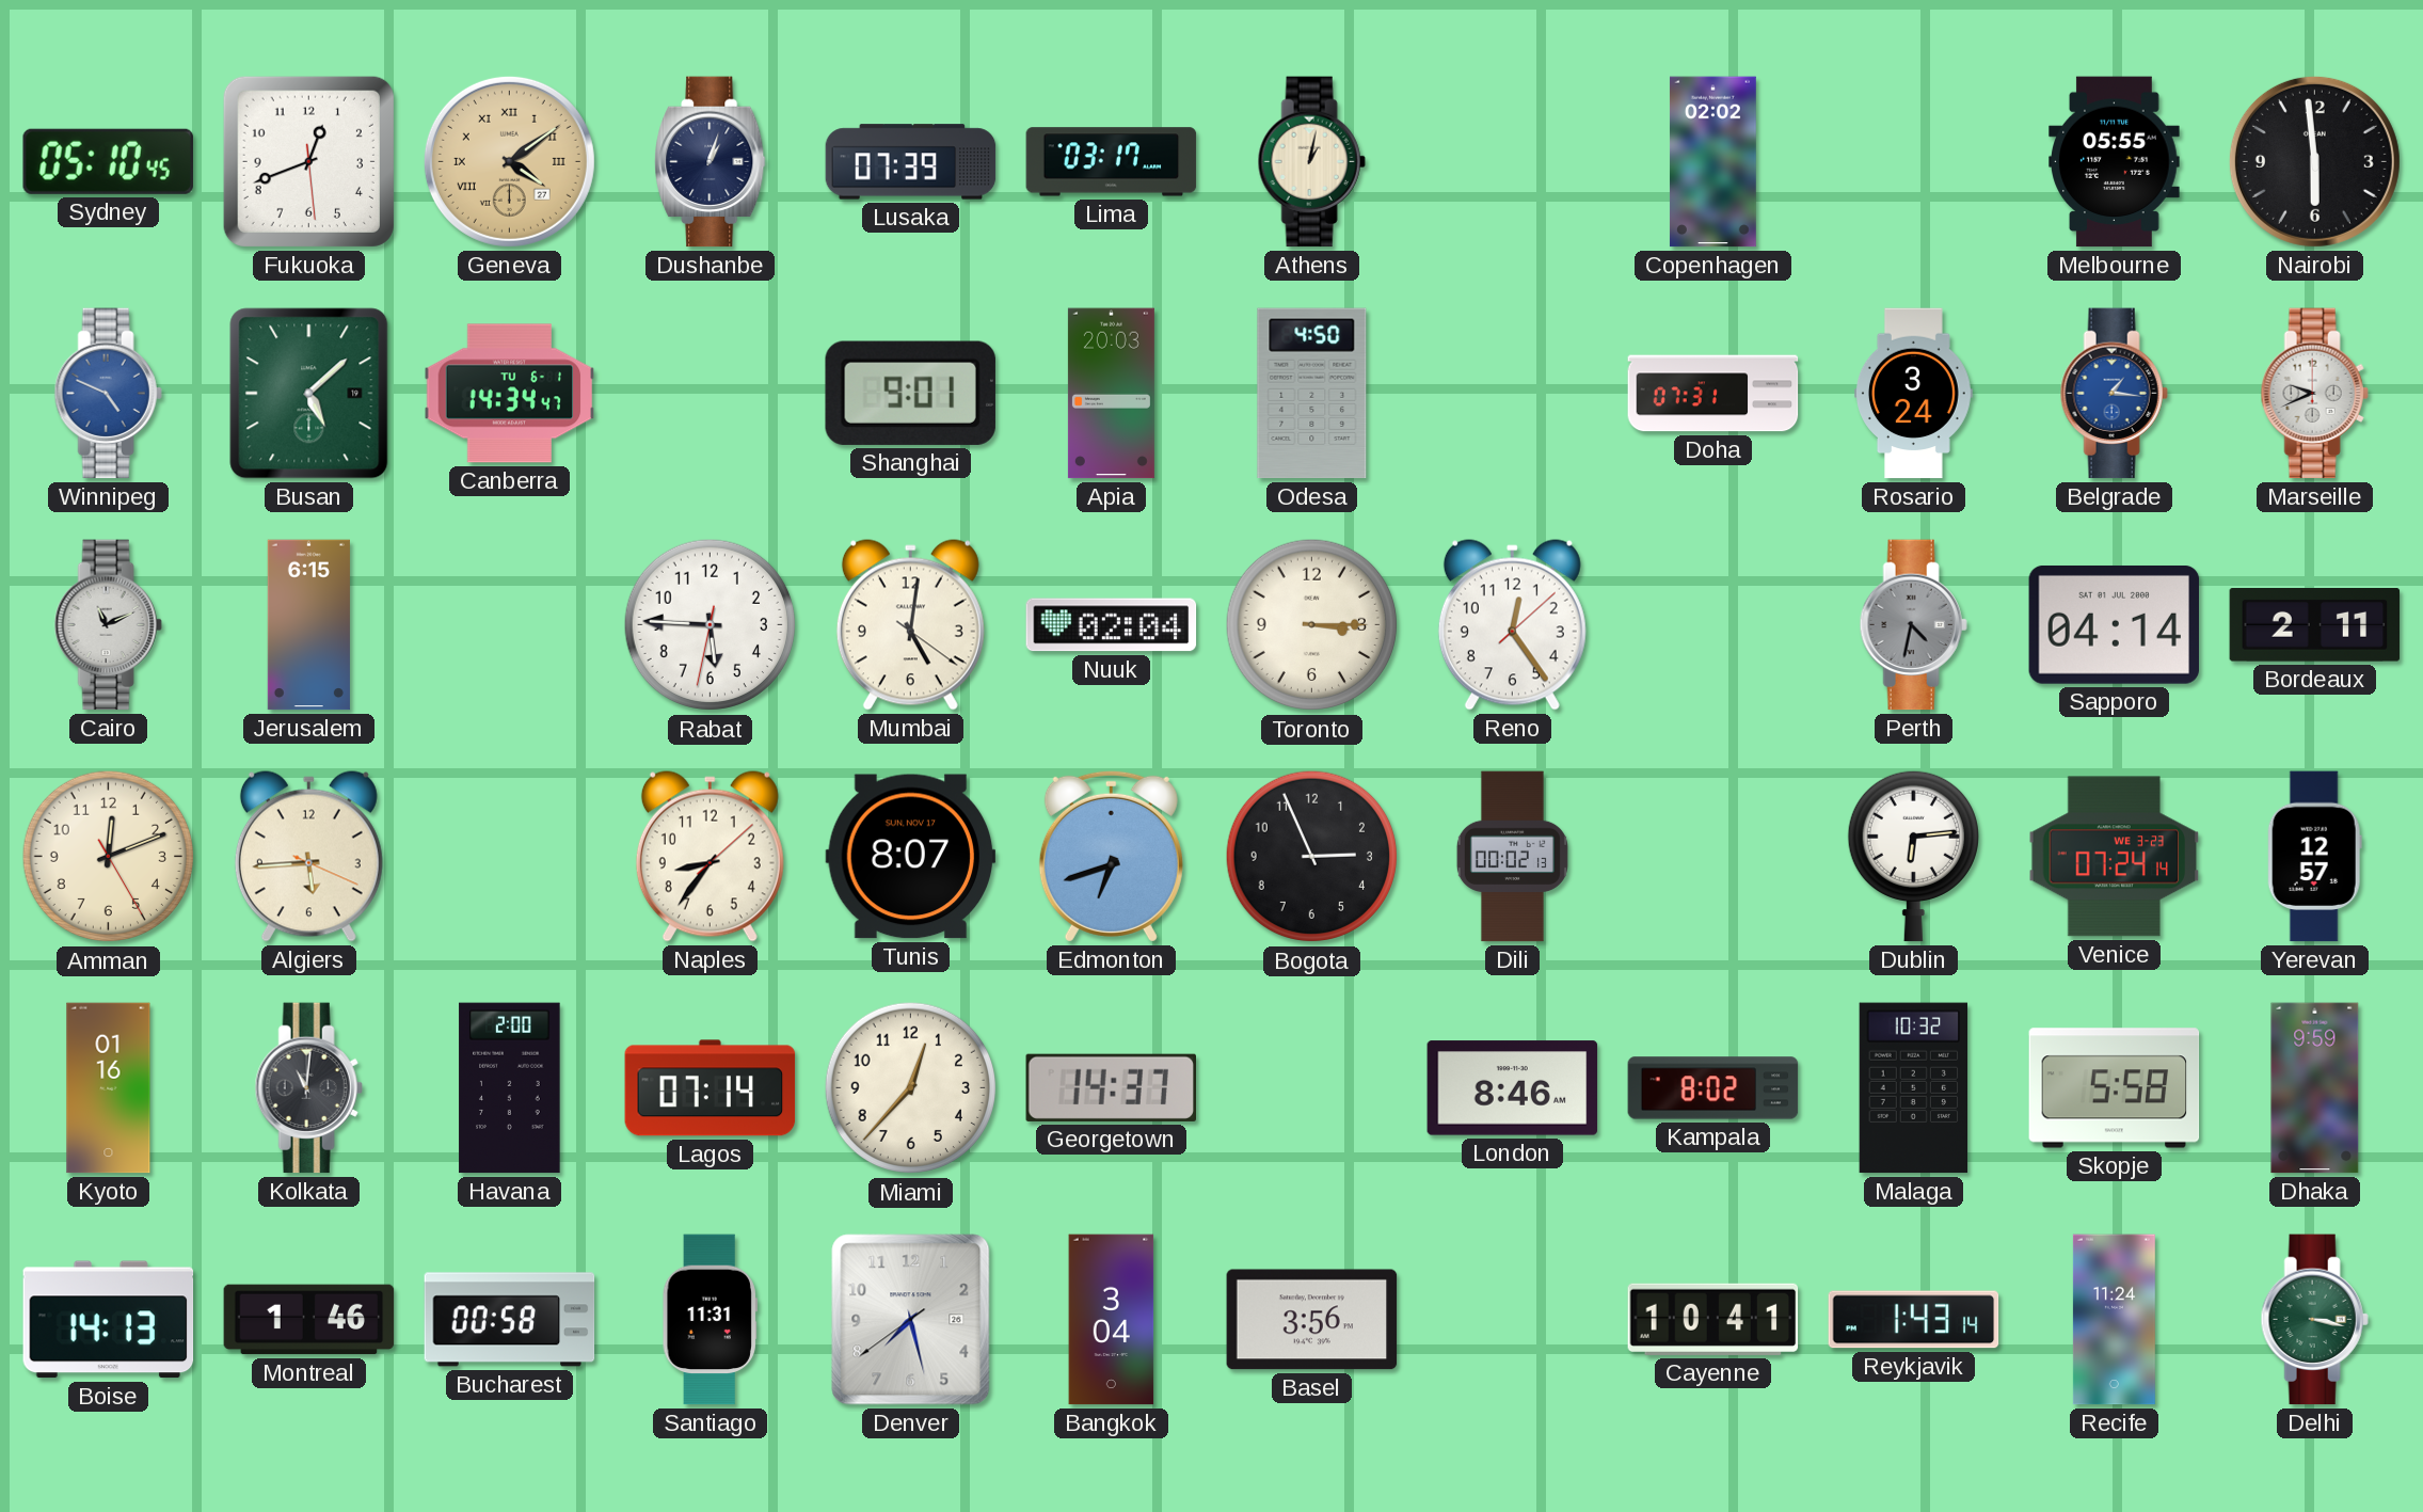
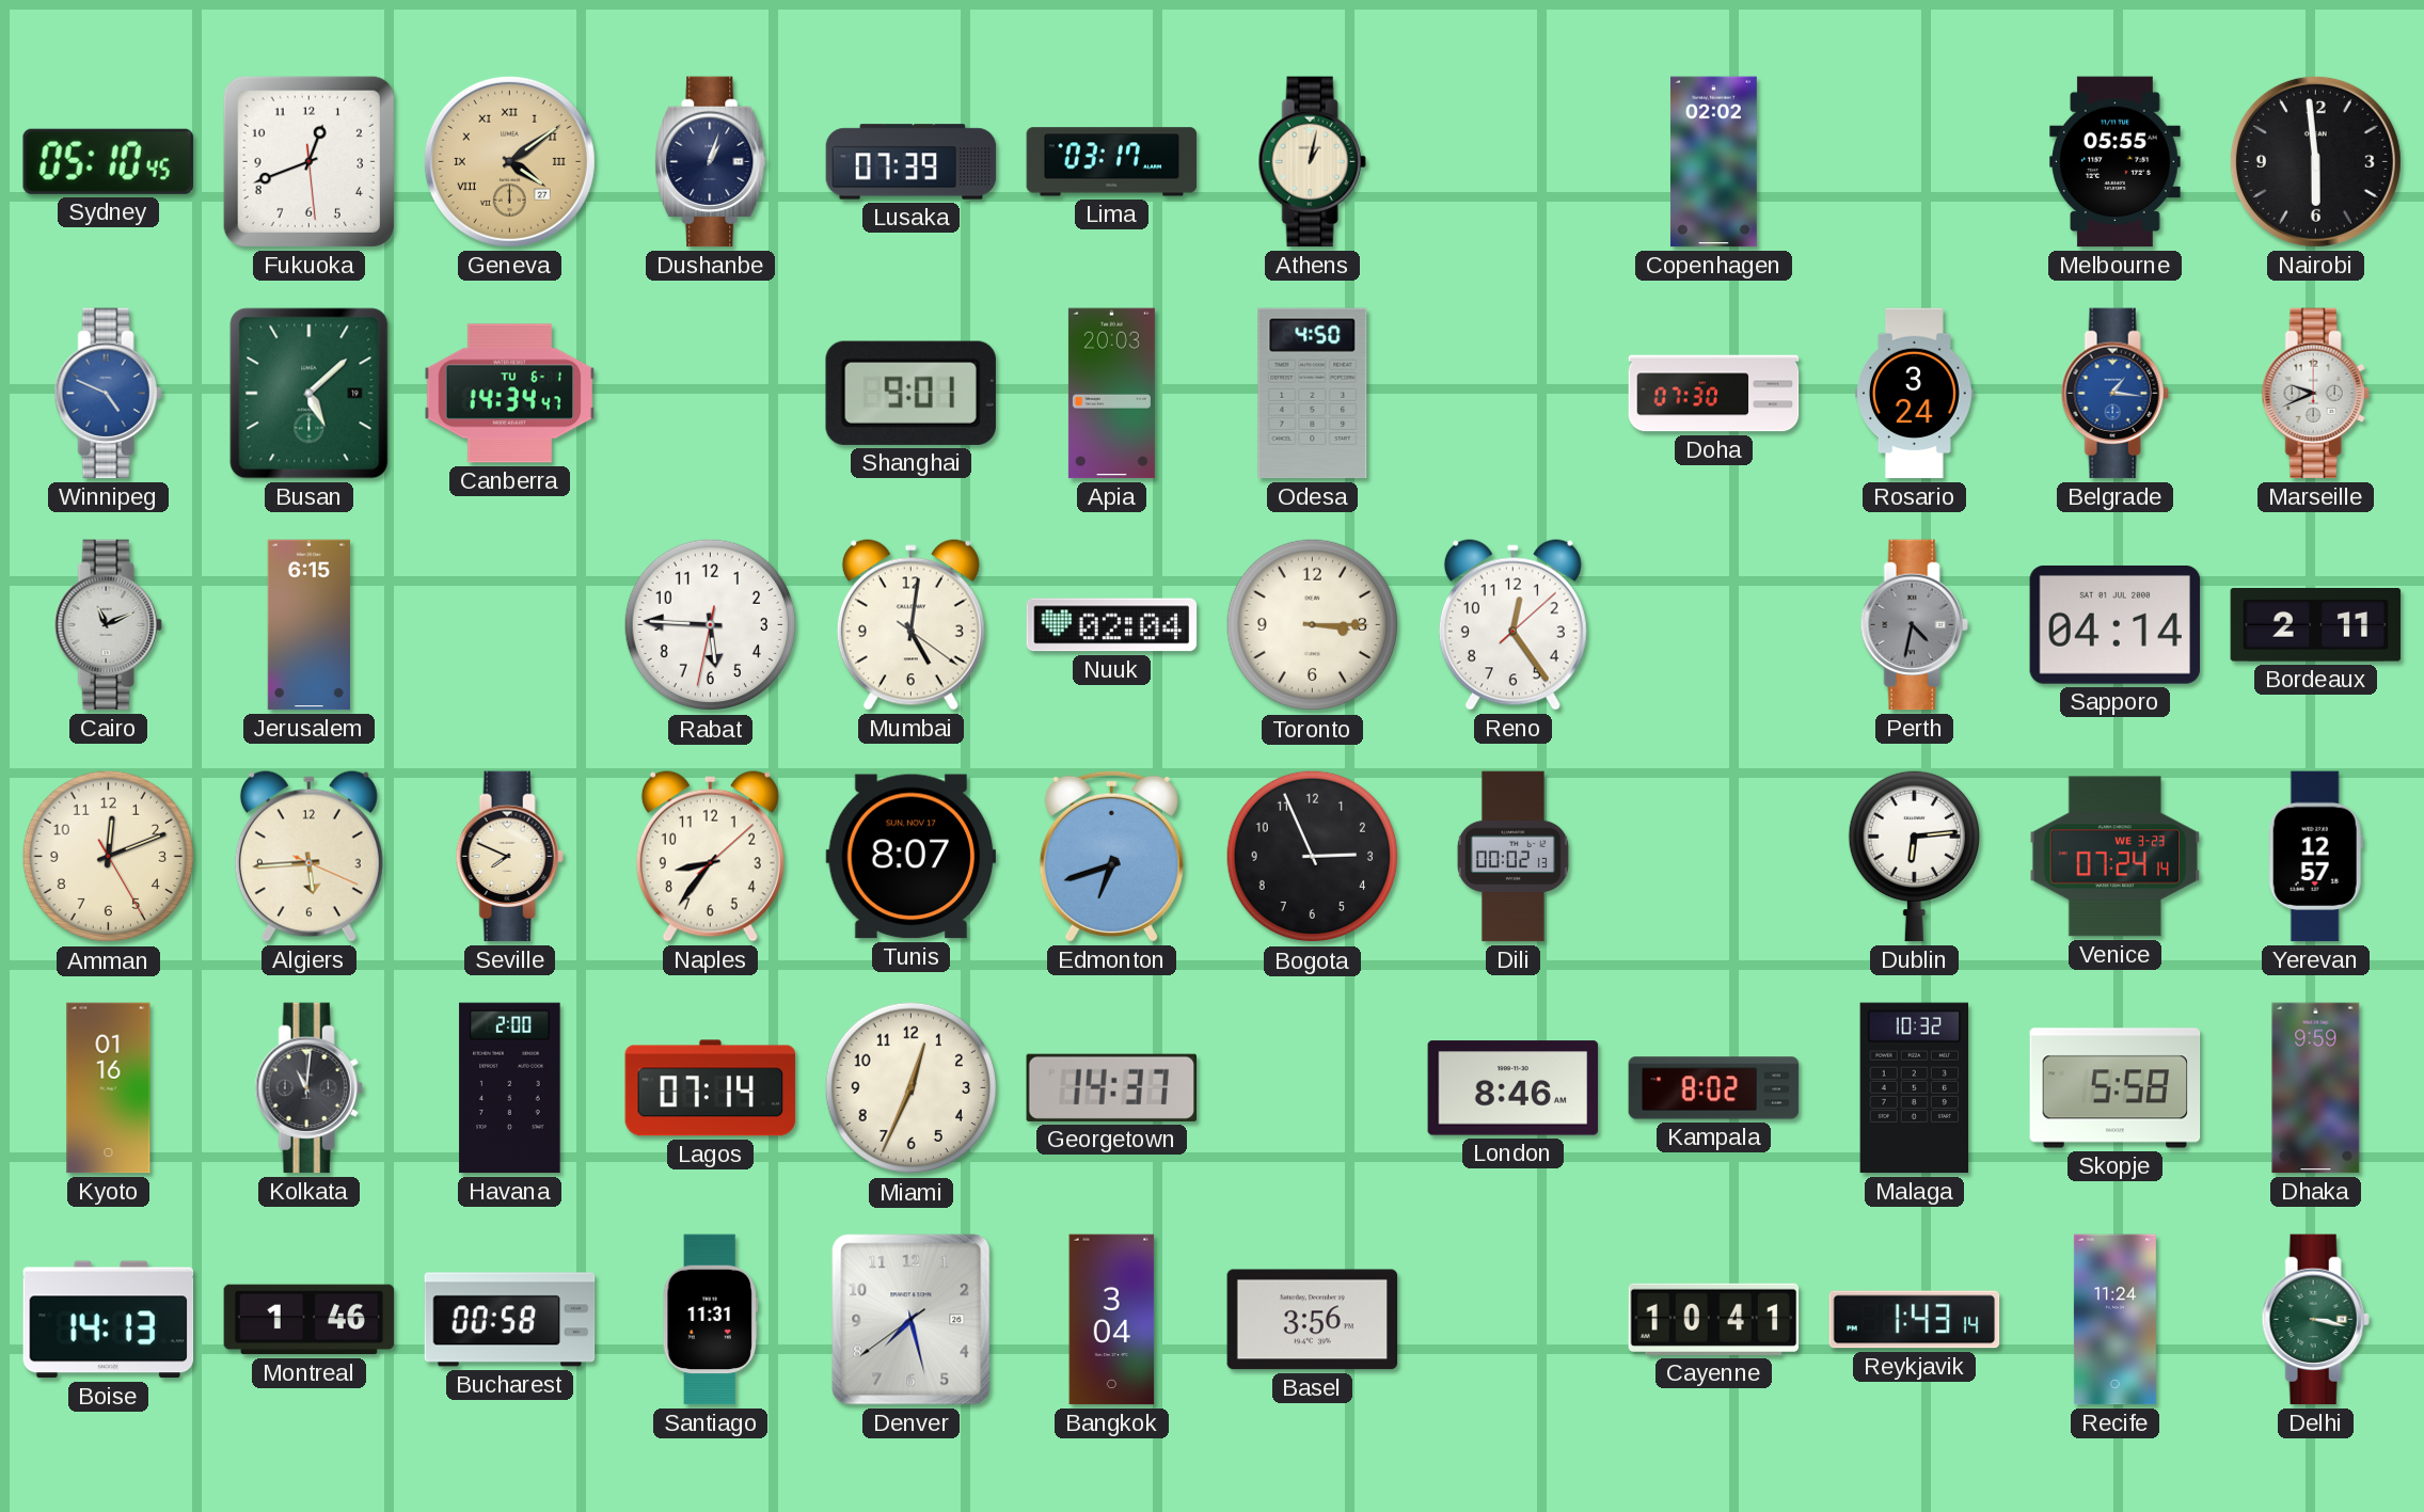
Doha: 07:31 -> 07:30
Seville: none -> 7:49
Miami: 12:37 -> 12:34
